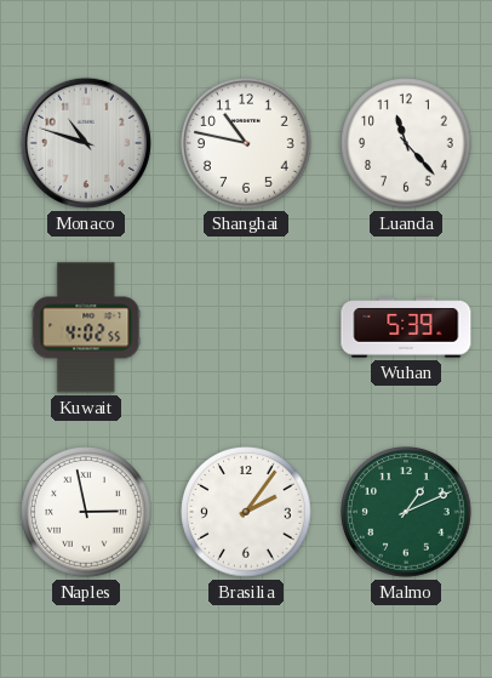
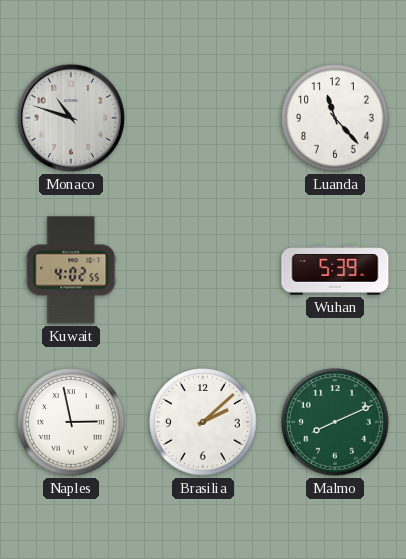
Shanghai: 10:47 -> none
Brasilia: 2:06 -> 2:08
Malmo: 1:11 -> 8:11
